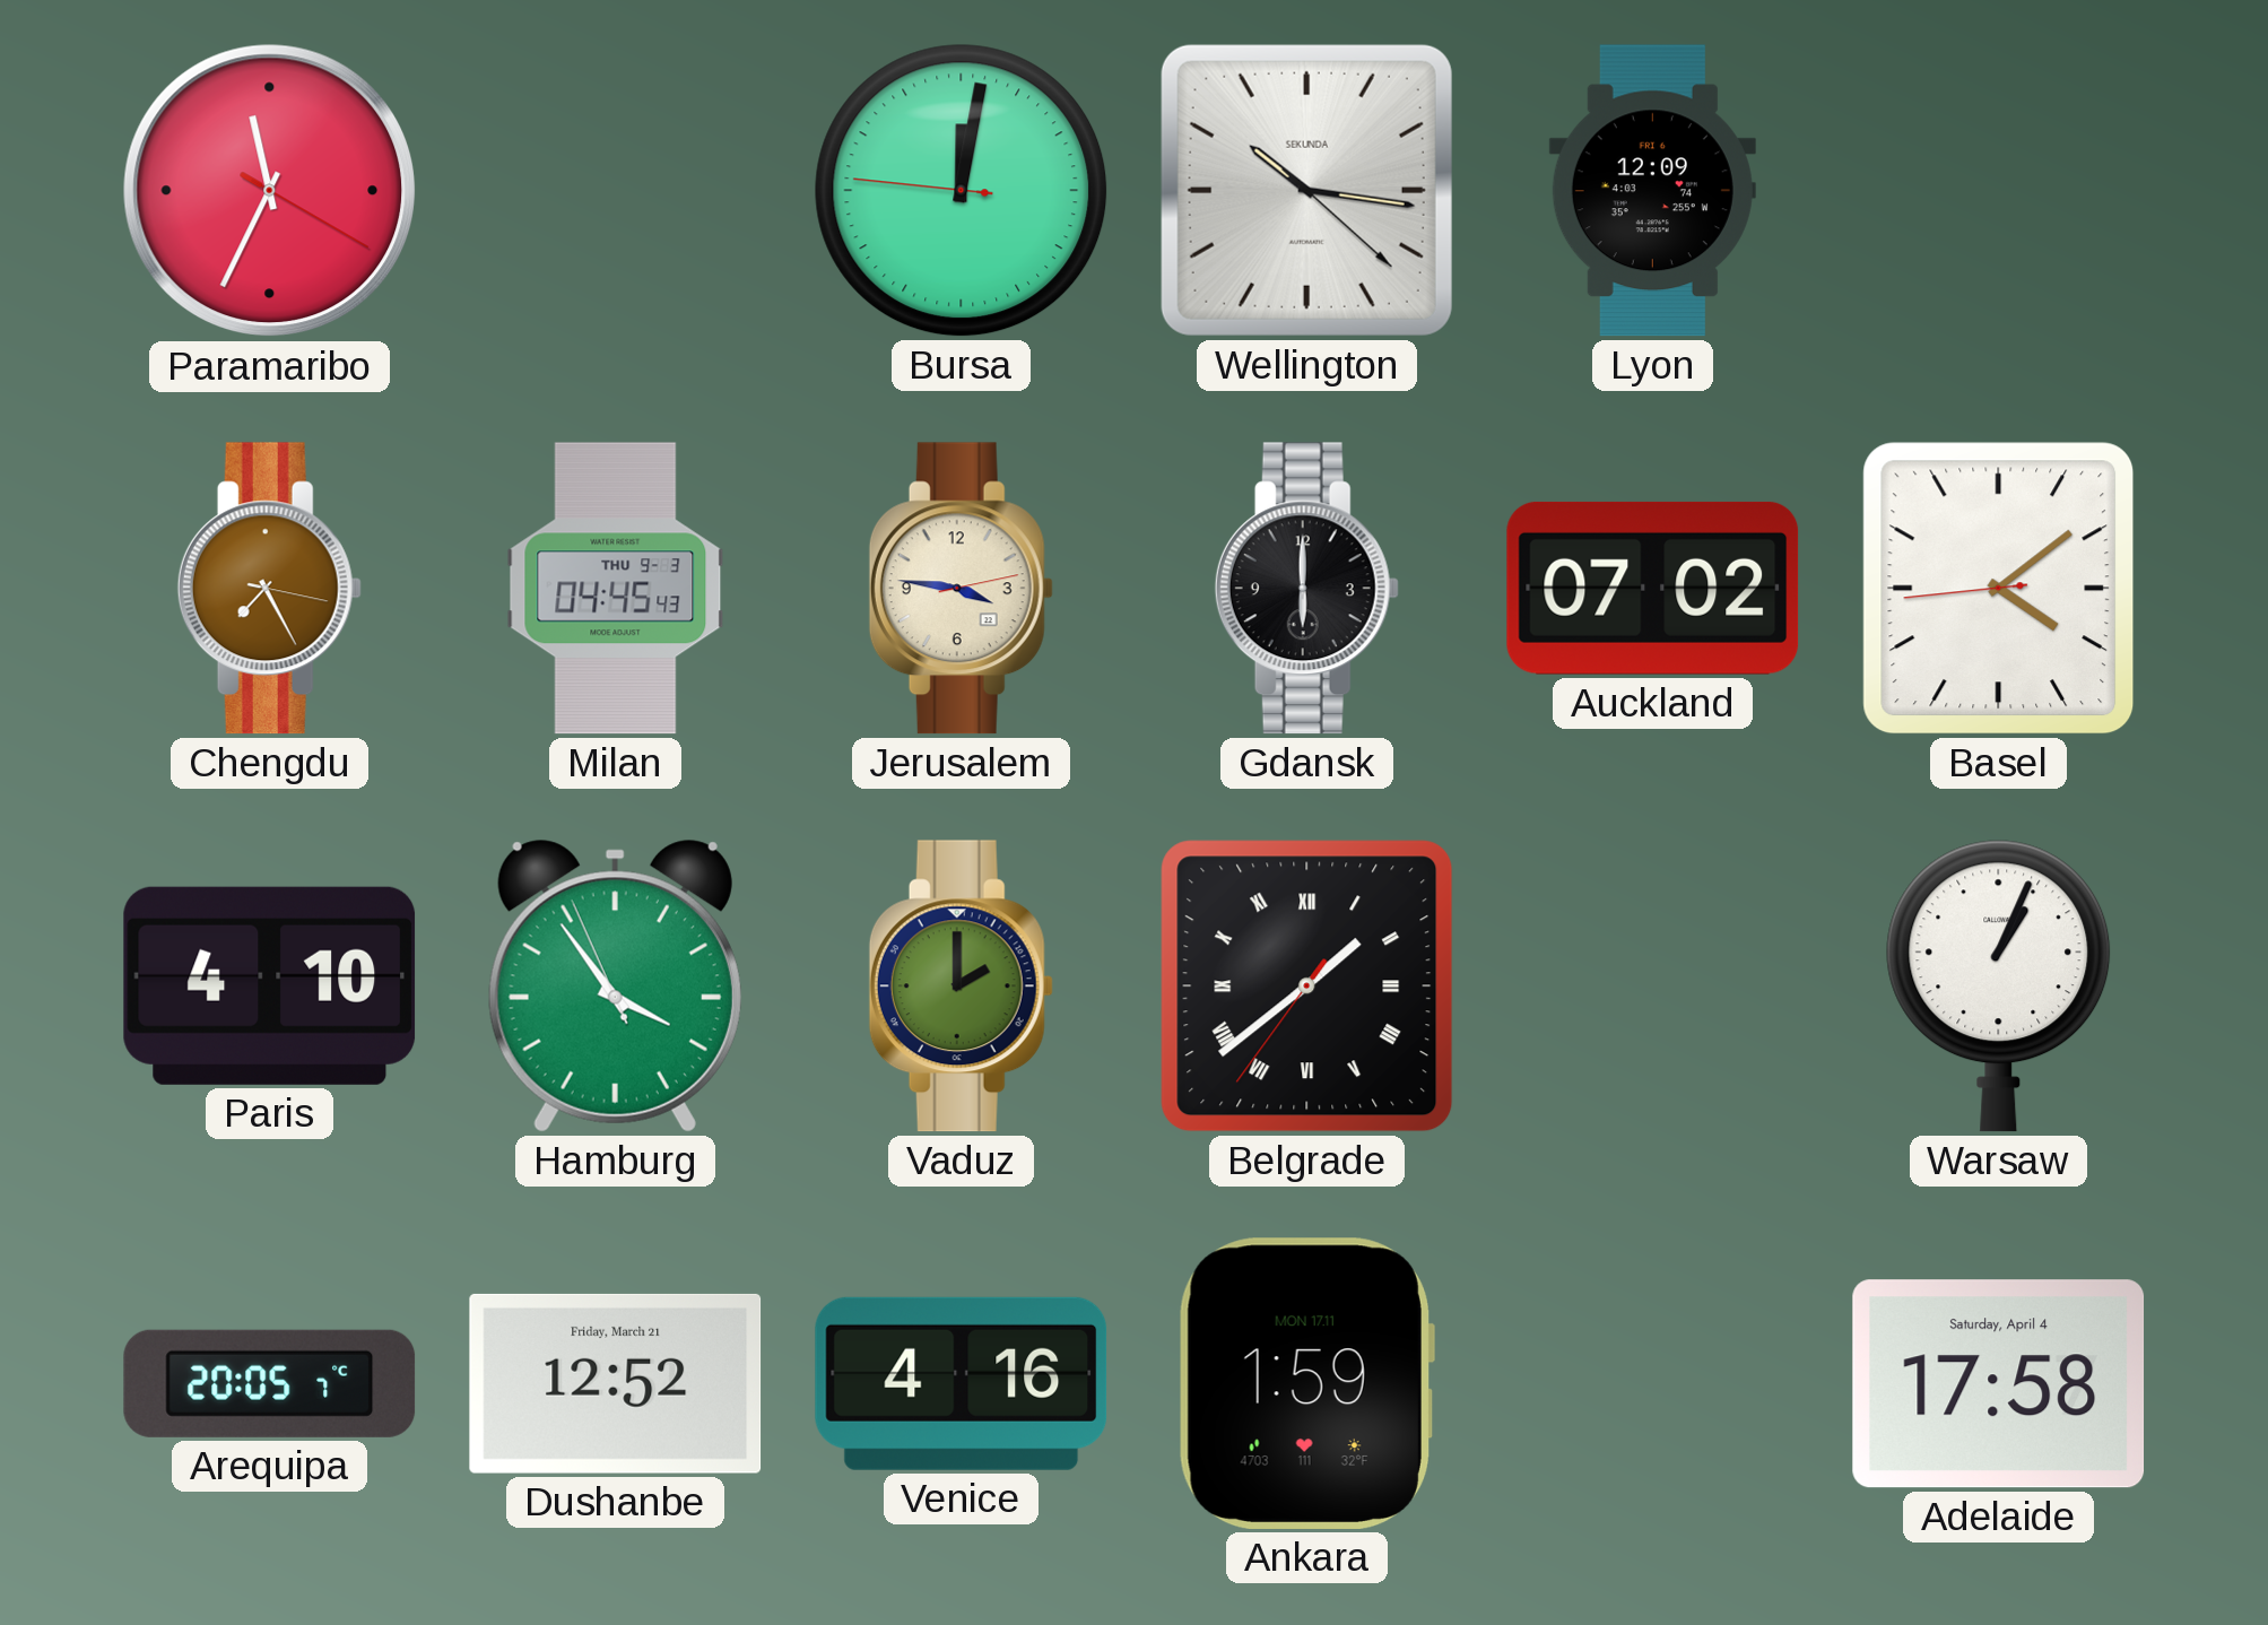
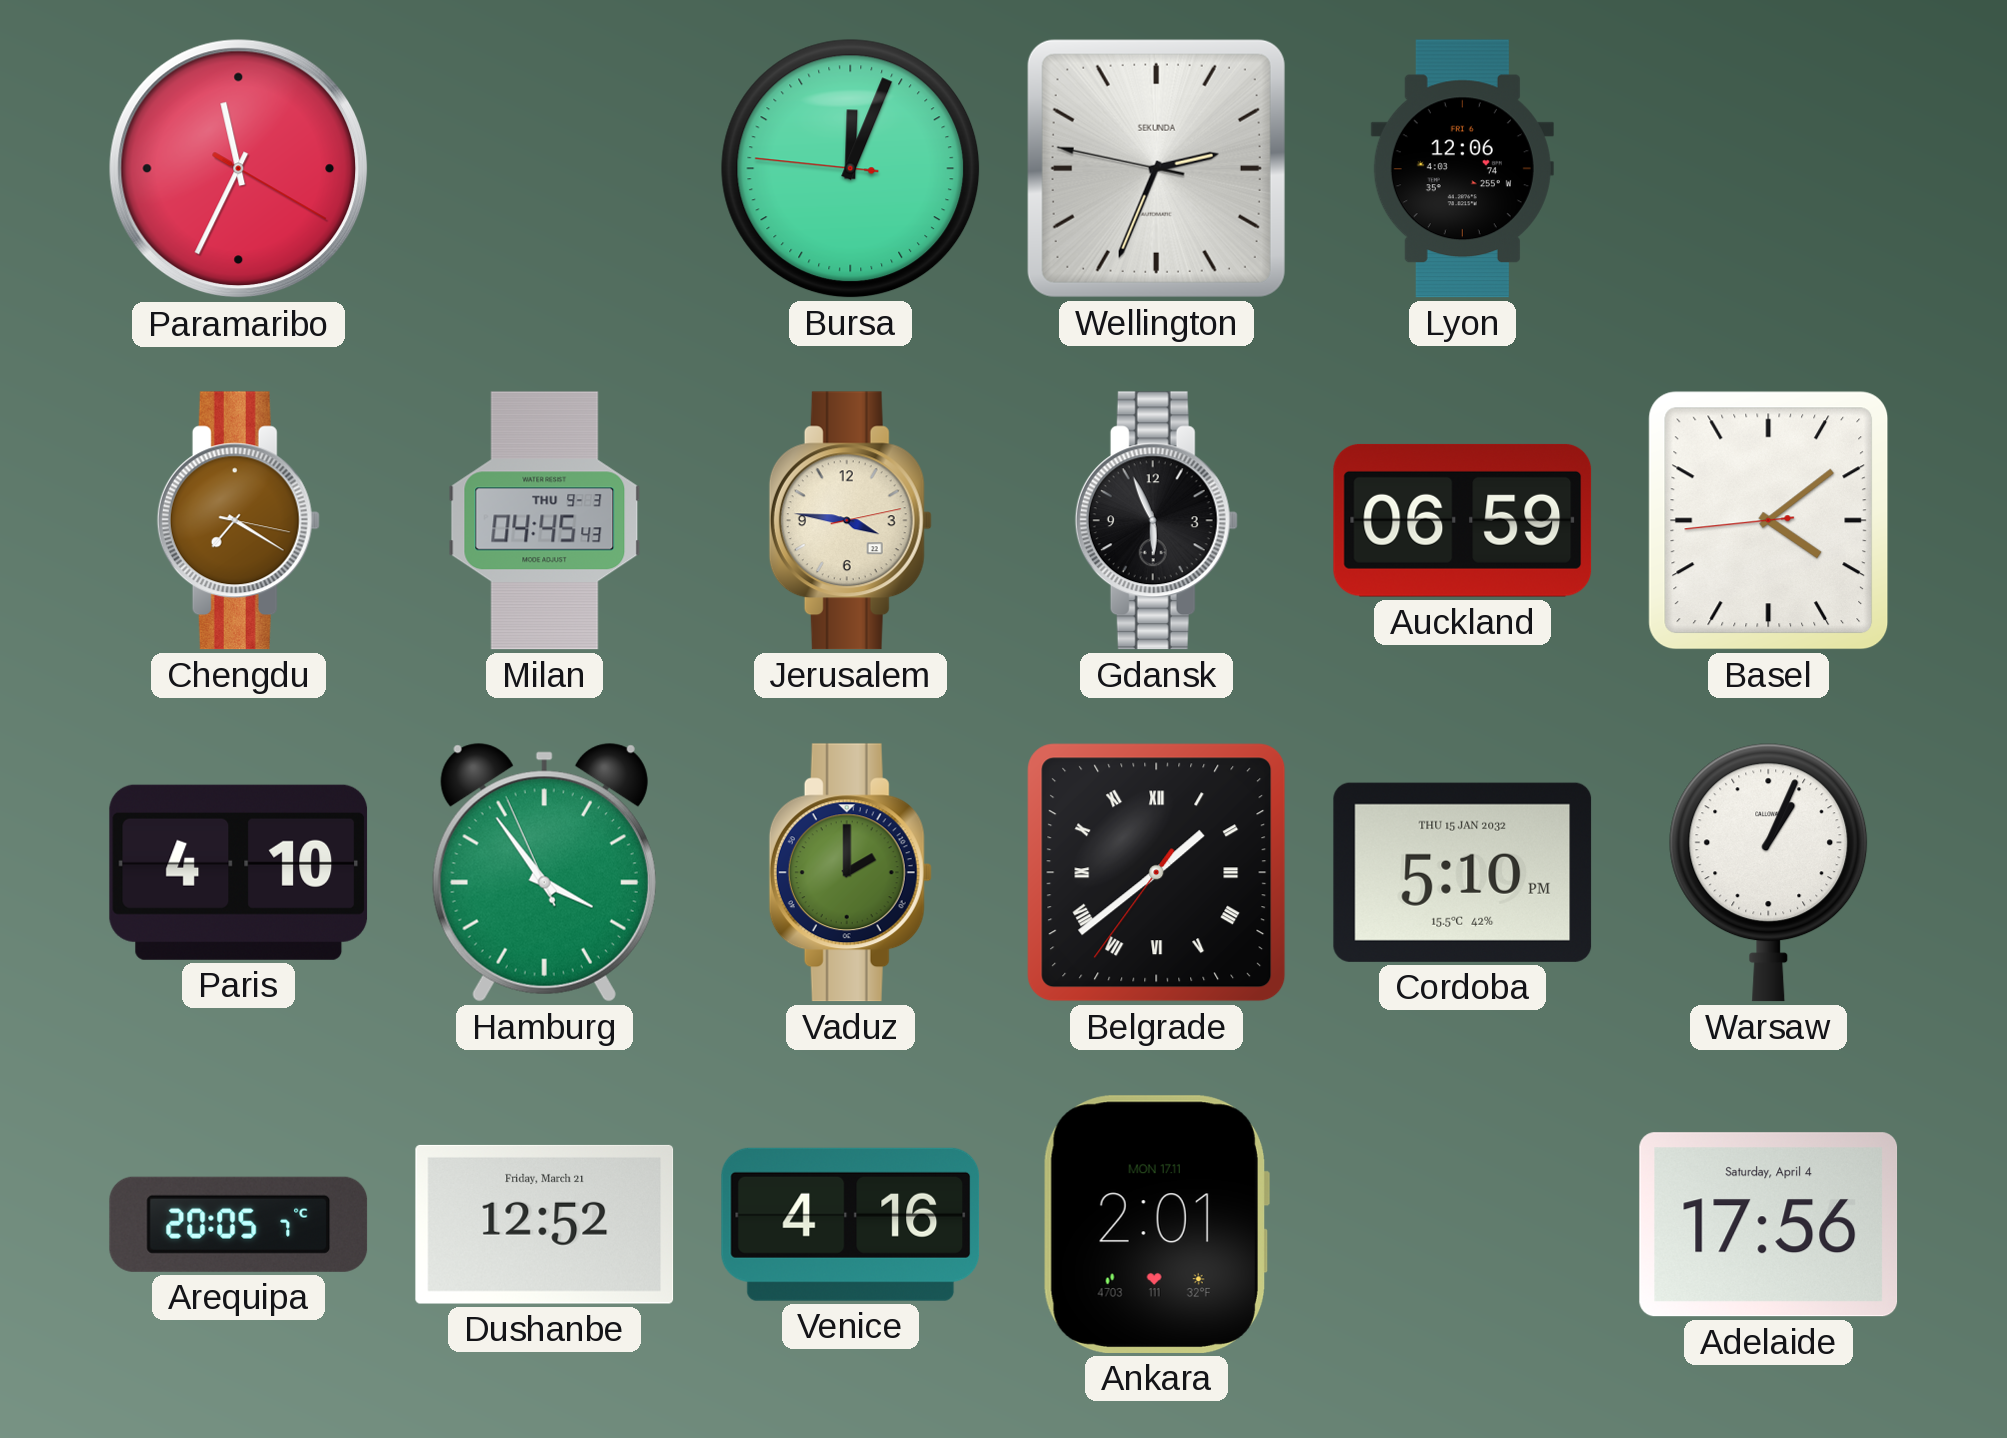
Bursa: 12:01 -> 12:03
Wellington: 10:16 -> 2:33
Lyon: 12:09 -> 12:06
Chengdu: 7:25 -> 7:20
Gdansk: 6:00 -> 5:56
Auckland: 07:02 -> 06:59
Cordoba: none -> 5:10
Ankara: 1:59 -> 2:01
Adelaide: 17:58 -> 17:56
